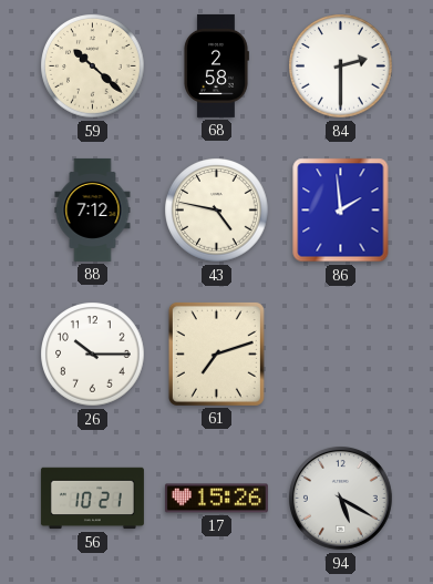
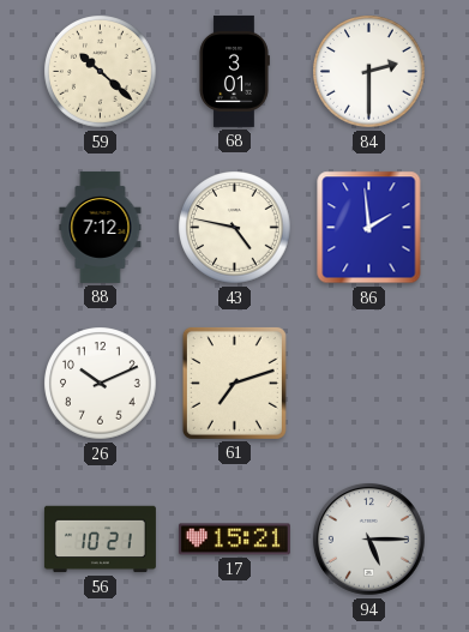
68: 2:58 -> 3:01
26: 10:15 -> 10:11
17: 15:26 -> 15:21
94: 5:20 -> 5:15
